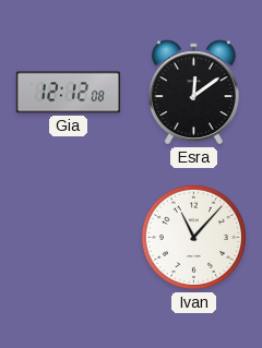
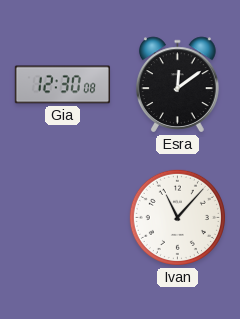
Gia: 12:12 -> 12:30
